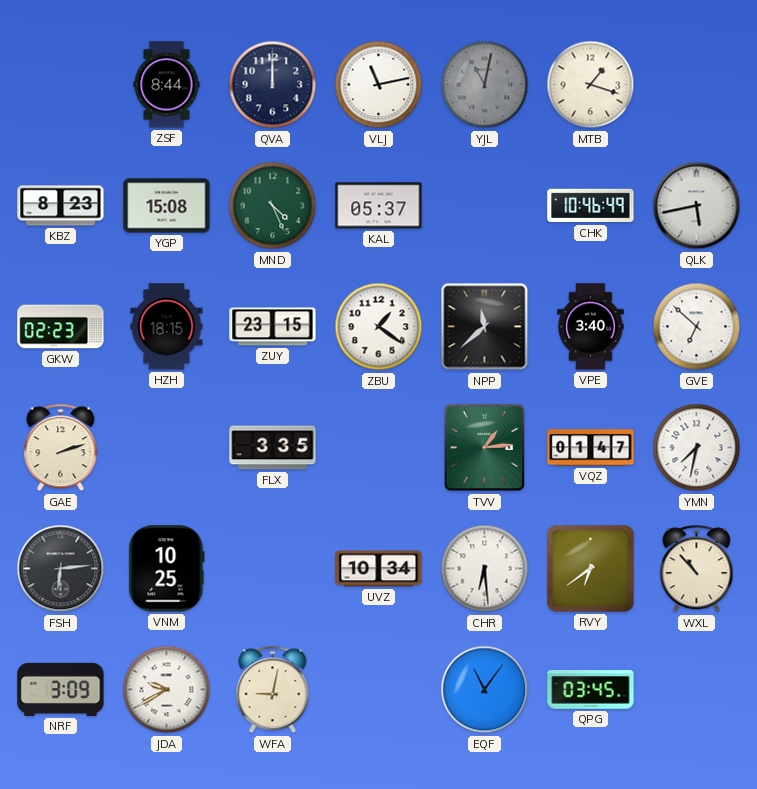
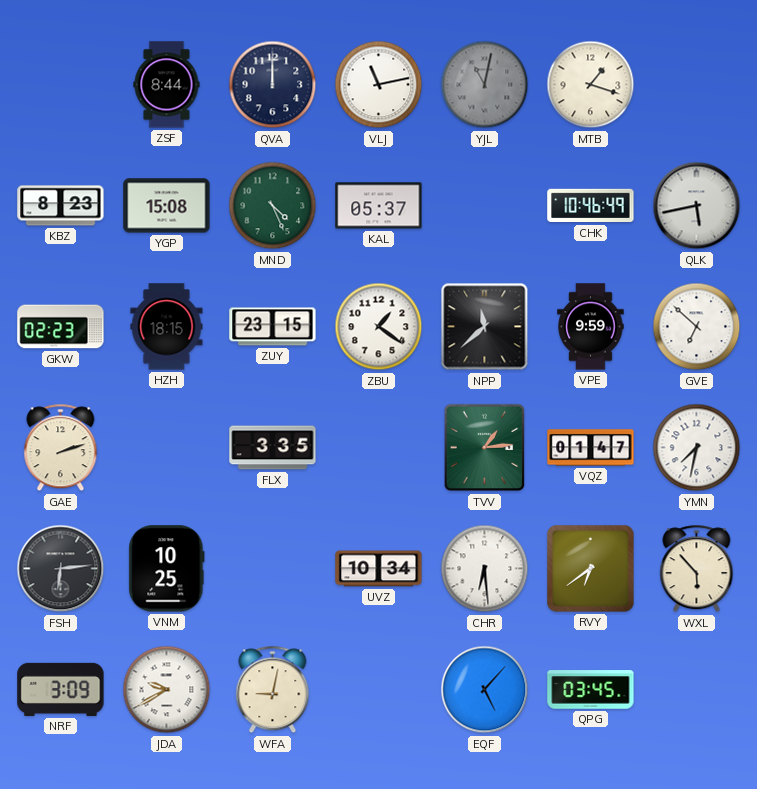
VPE: 3:40 -> 9:59
WXL: 10:53 -> 5:53
EQF: 11:06 -> 5:07
